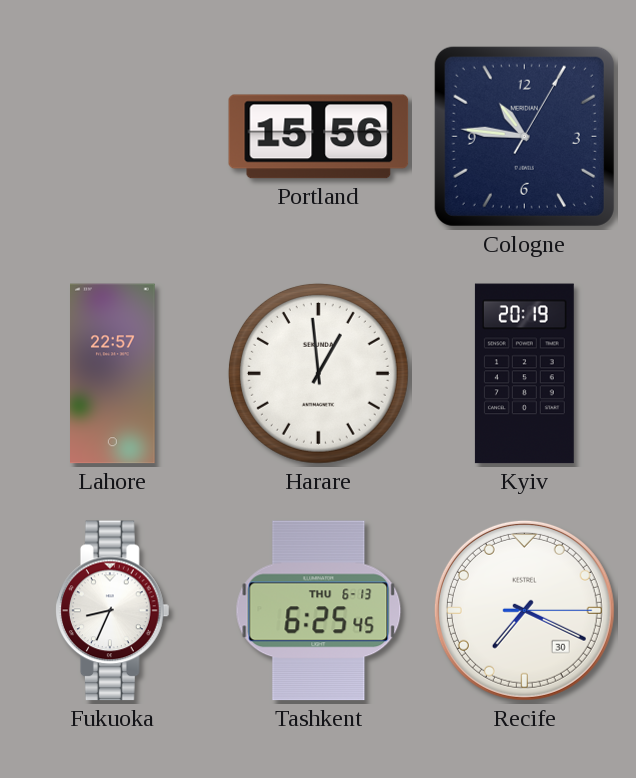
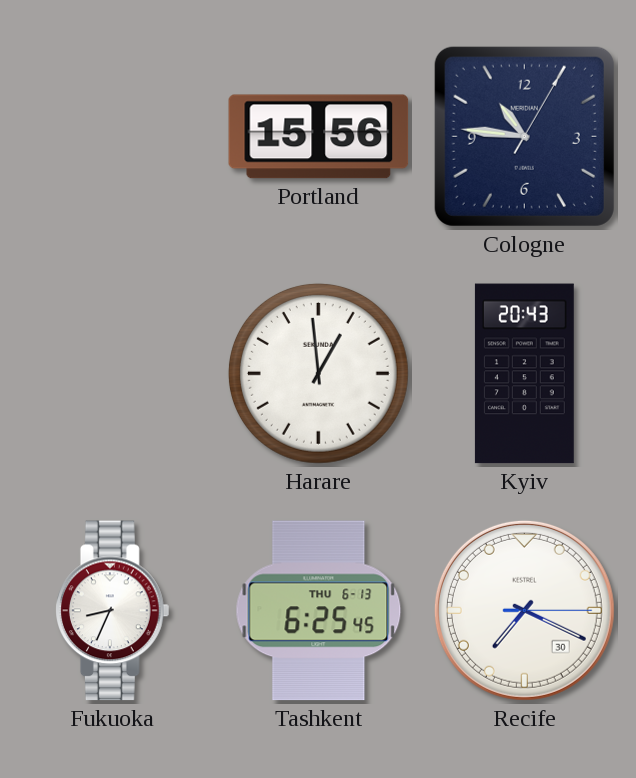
Lahore: 22:57 -> none
Kyiv: 20:19 -> 20:43
